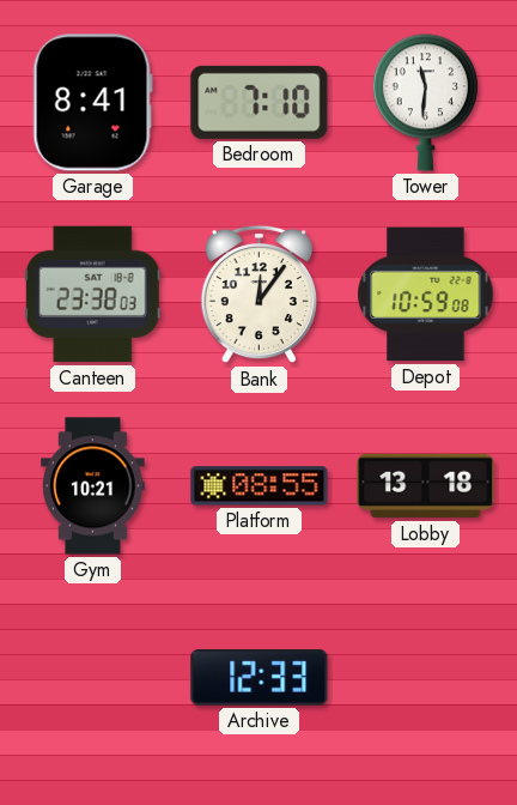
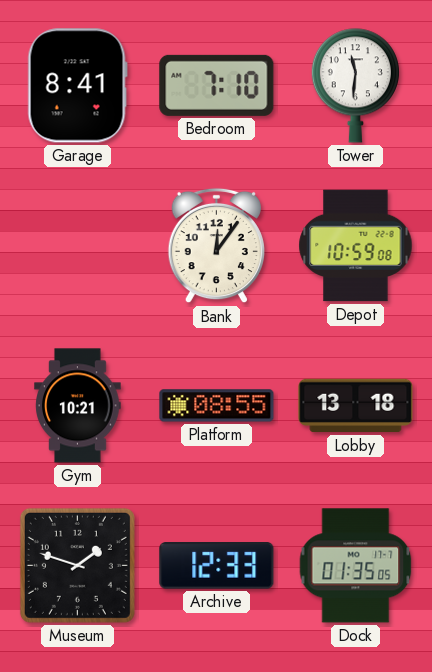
Canteen: 23:38 -> none
Museum: none -> 1:48
Dock: none -> 01:35
